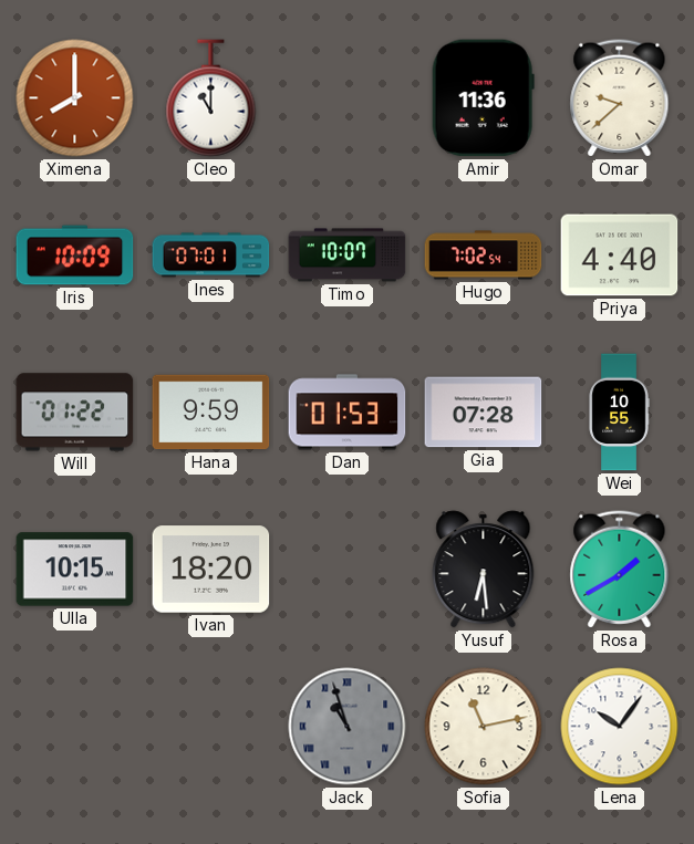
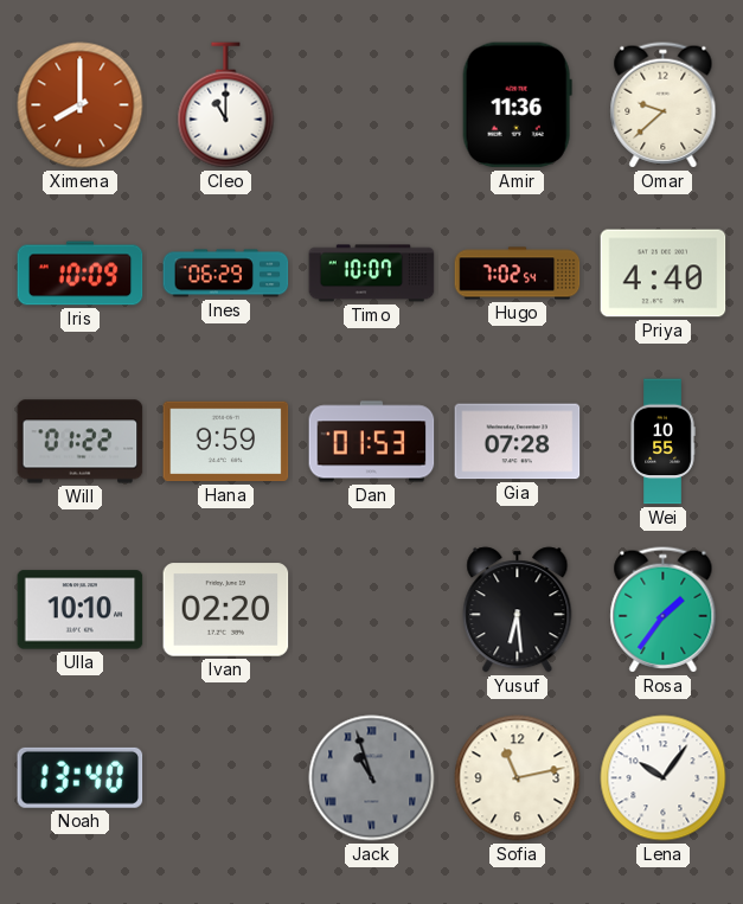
Ines: 07:01 -> 06:29
Ulla: 10:15 -> 10:10
Ivan: 18:20 -> 02:20
Rosa: 1:40 -> 1:36
Noah: none -> 13:40
